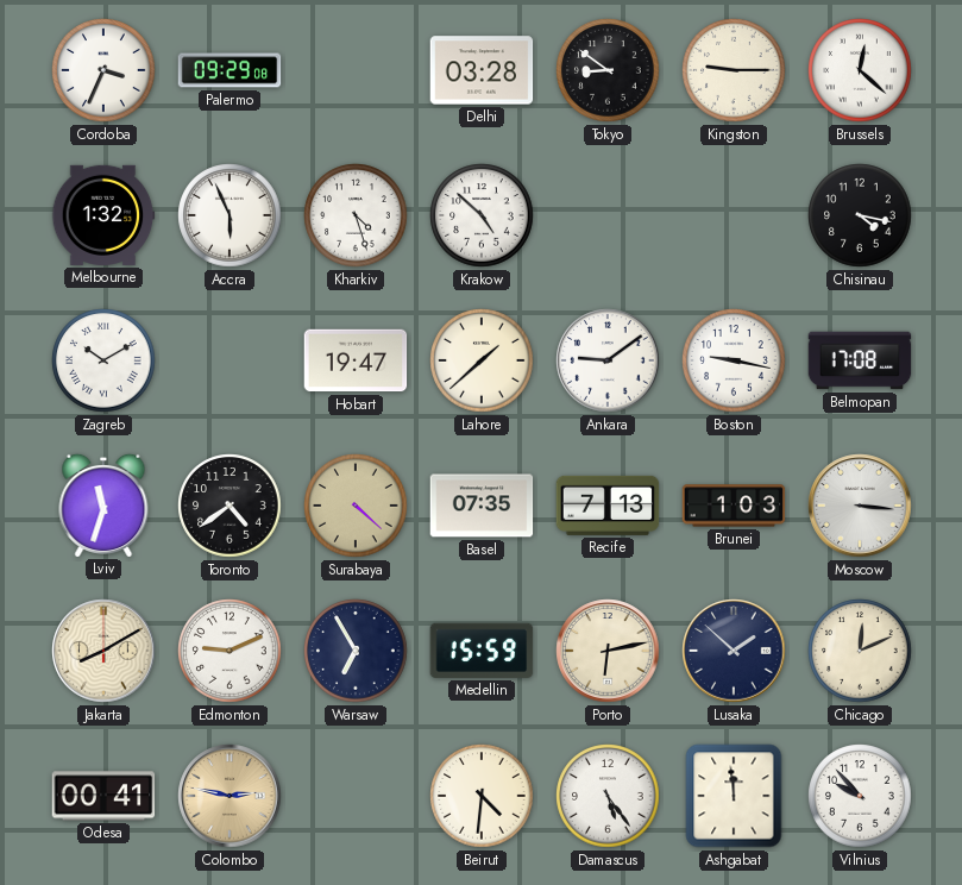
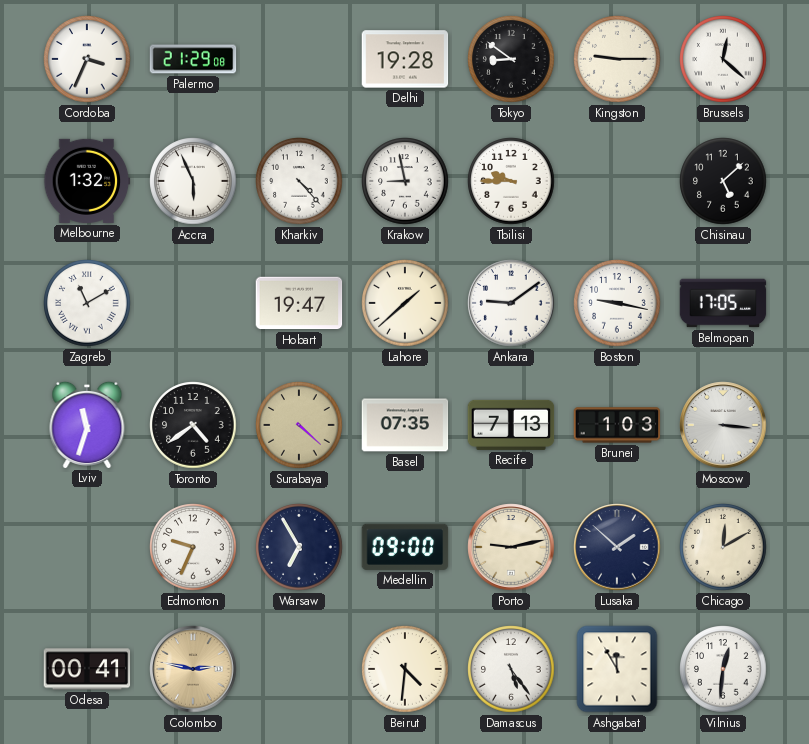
Palermo: 09:29 -> 21:29
Delhi: 03:28 -> 19:28
Kharkiv: 4:27 -> 4:23
Krakow: 4:52 -> 8:58
Tbilisi: none -> 9:45
Chisinau: 4:17 -> 5:08
Zagreb: 10:10 -> 11:10
Belmopan: 17:08 -> 17:05
Jakarta: 8:10 -> none
Edmonton: 9:11 -> 9:34
Medellin: 15:59 -> 09:00
Porto: 6:13 -> 9:13
Chicago: 12:11 -> 12:10
Ashgabat: 11:59 -> 11:55
Vilnius: 9:53 -> 12:31
